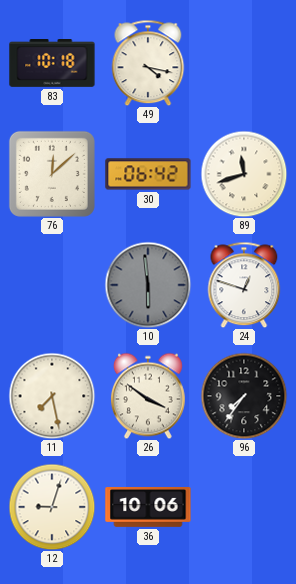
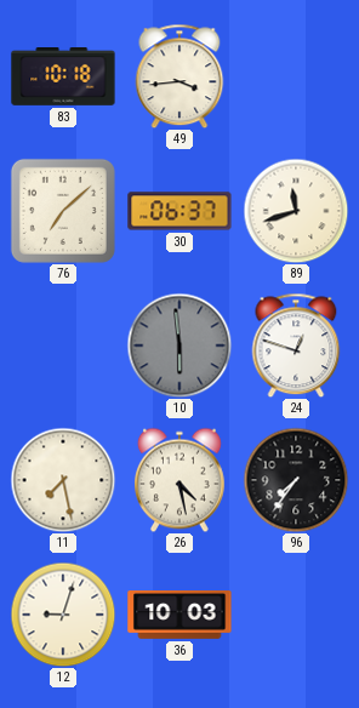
49: 4:17 -> 3:44
76: 12:08 -> 7:08
30: 06:42 -> 06:37
26: 3:51 -> 4:28
36: 10:06 -> 10:03
